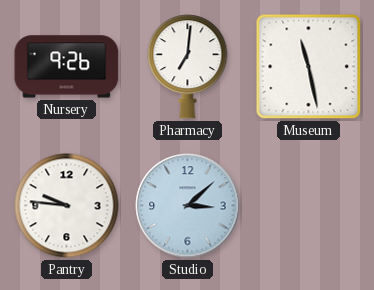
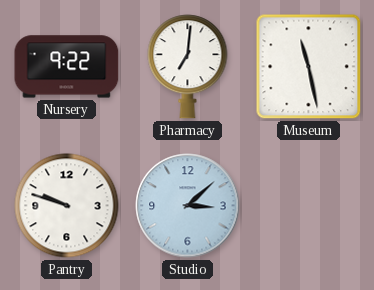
Nursery: 9:26 -> 9:22
Pantry: 9:46 -> 9:48
